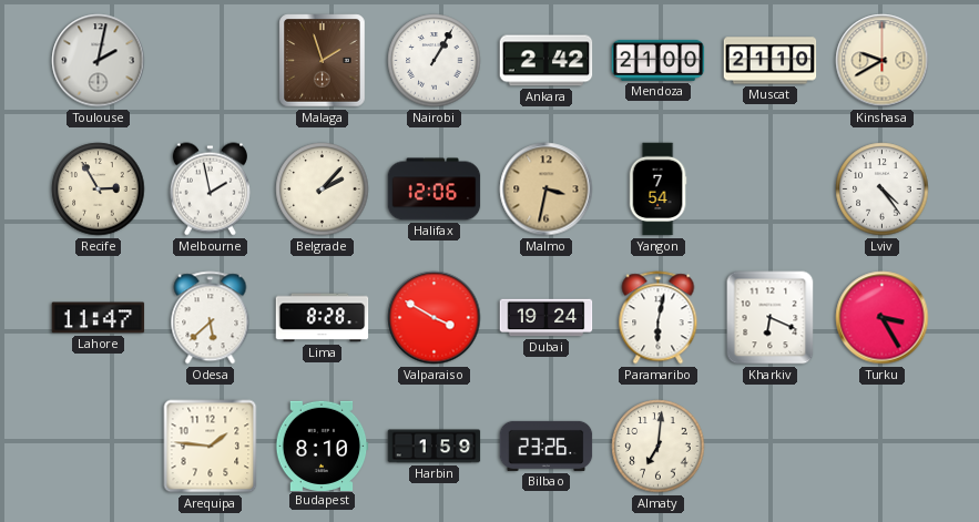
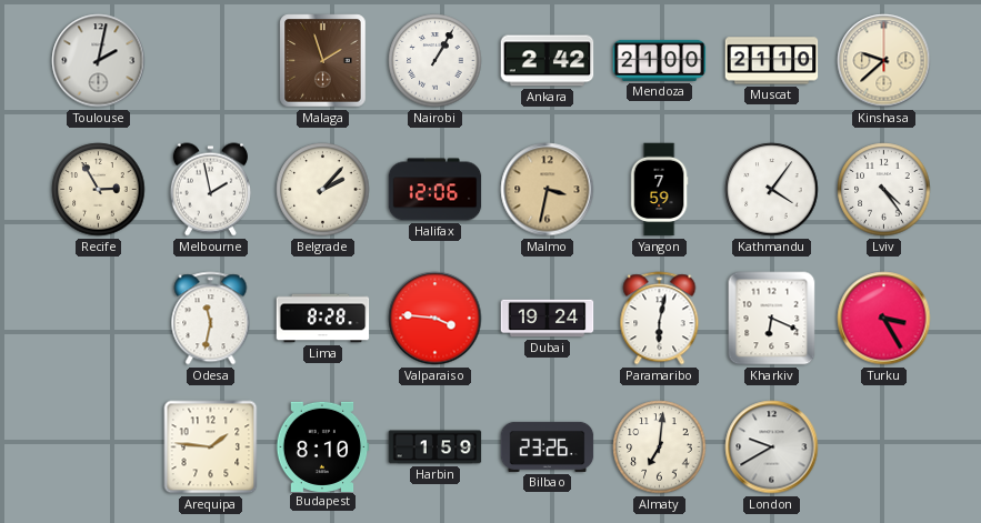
Kinshasa: 9:40 -> 9:38
Yangon: 7:54 -> 7:59
Kathmandu: none -> 4:06
Lahore: 11:47 -> none
Odesa: 5:38 -> 11:32
Valparaiso: 3:50 -> 3:46
London: none -> 9:40
